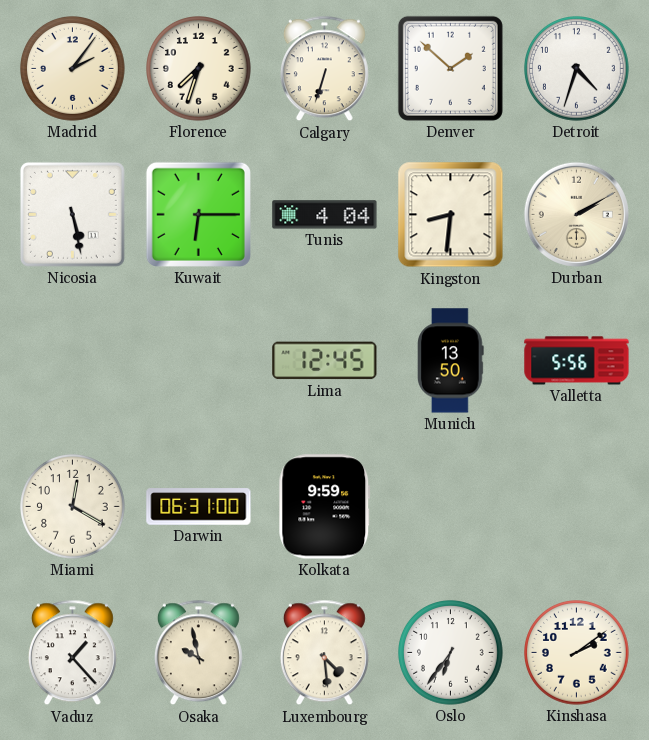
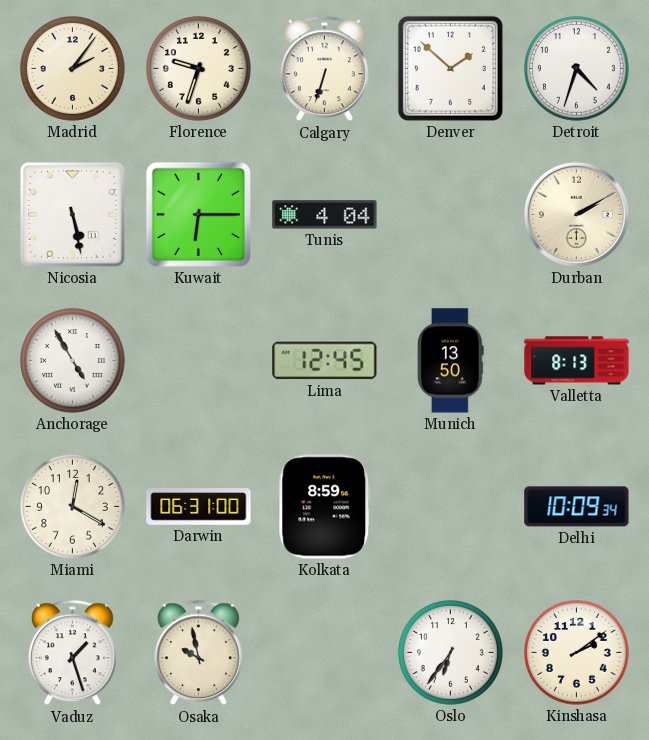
Florence: 7:33 -> 9:33
Kingston: 8:31 -> none
Anchorage: none -> 4:55
Valletta: 5:56 -> 8:13
Kolkata: 9:59 -> 8:59
Delhi: none -> 10:09
Vaduz: 1:23 -> 1:27
Luxembourg: 4:29 -> none
